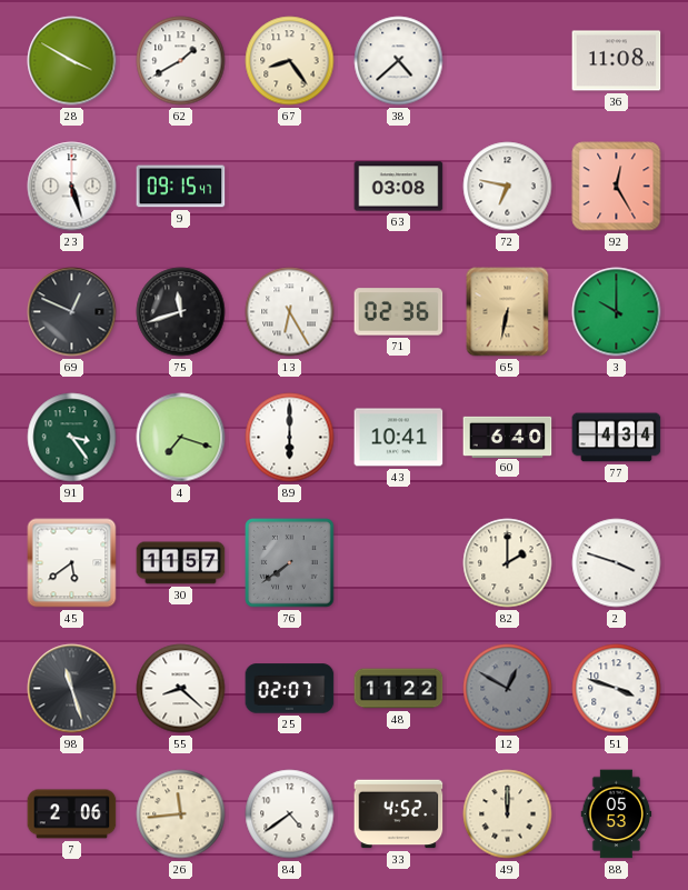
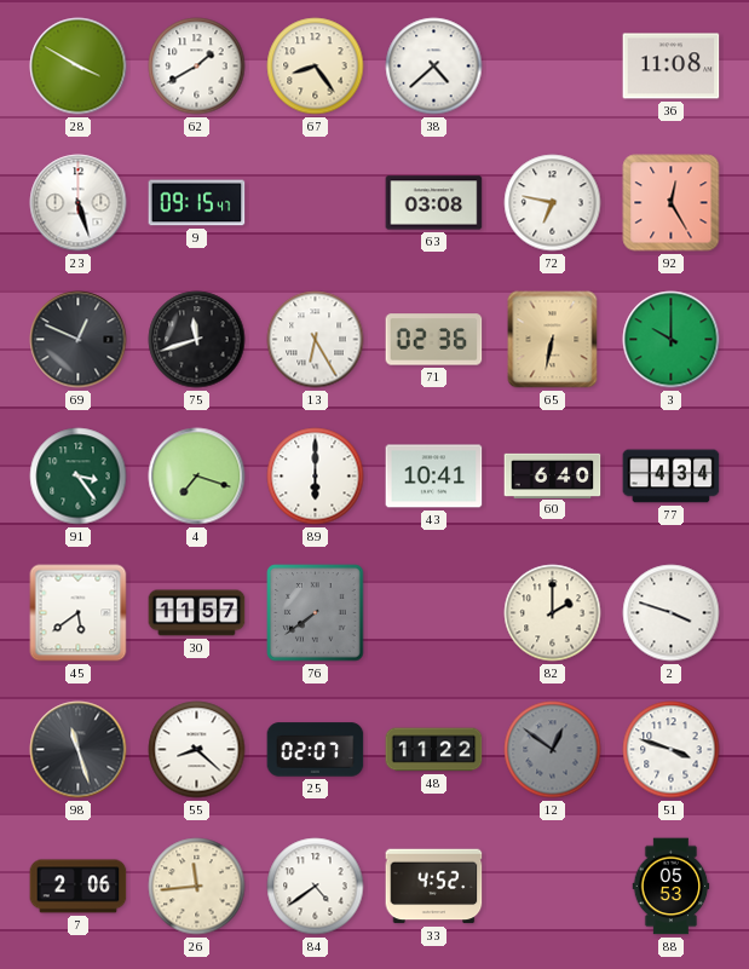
12: 12:50 -> 12:51
49: 12:00 -> none
